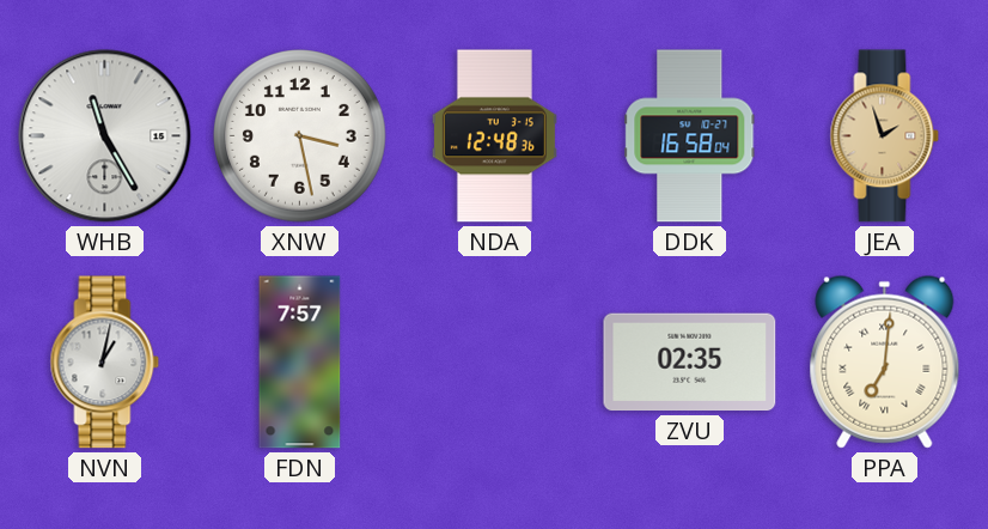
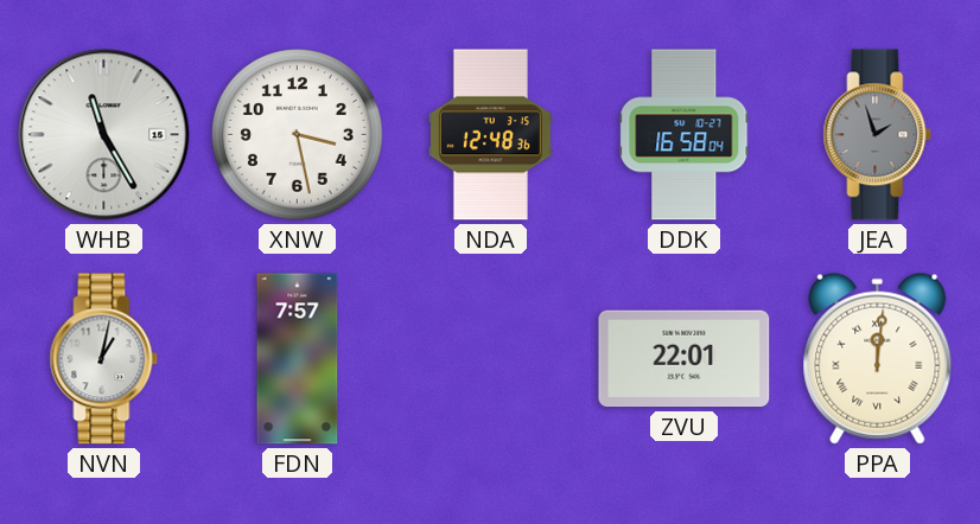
JEA dial: champagne -> grey
ZVU: 02:35 -> 22:01
PPA: 7:01 -> 12:01
